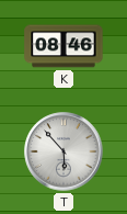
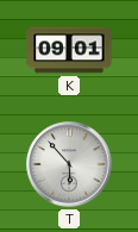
K: 08:46 -> 09:01
